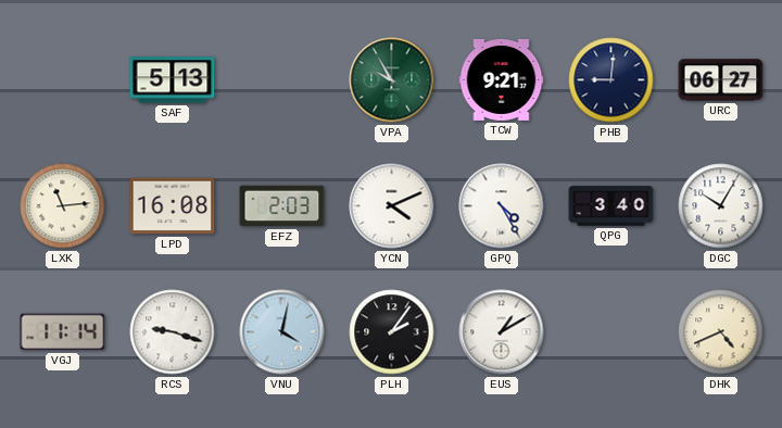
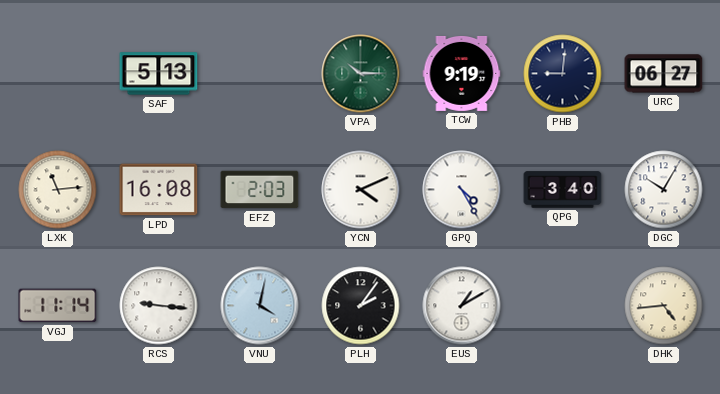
VPA: 9:55 -> 10:15
TCW: 9:21 -> 9:19
RCS: 9:18 -> 9:16
DHK: 4:41 -> 4:44
